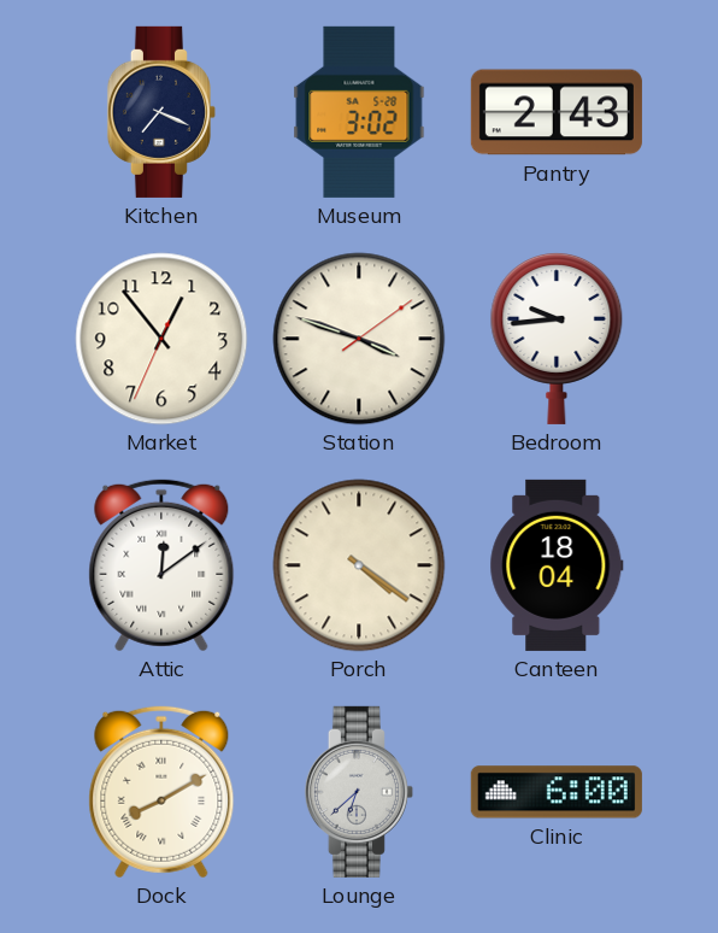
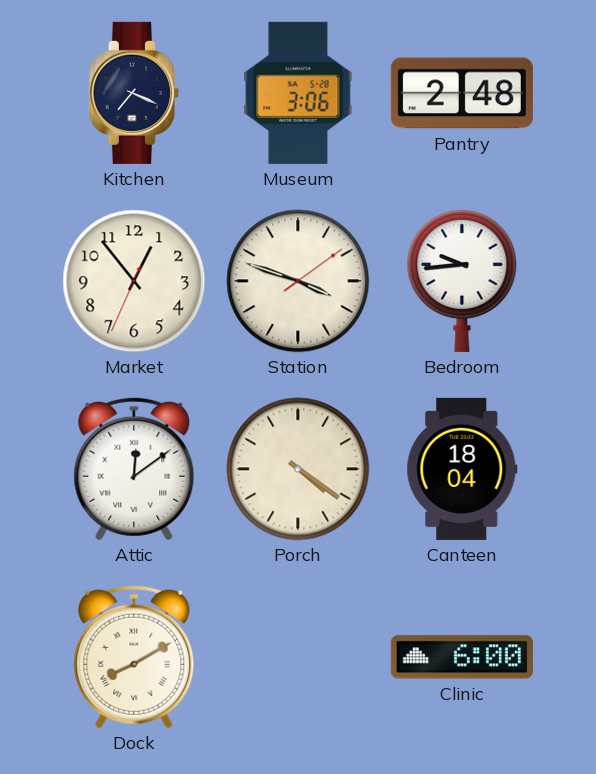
Museum: 3:02 -> 3:06
Pantry: 2:43 -> 2:48
Lounge: 6:38 -> none
